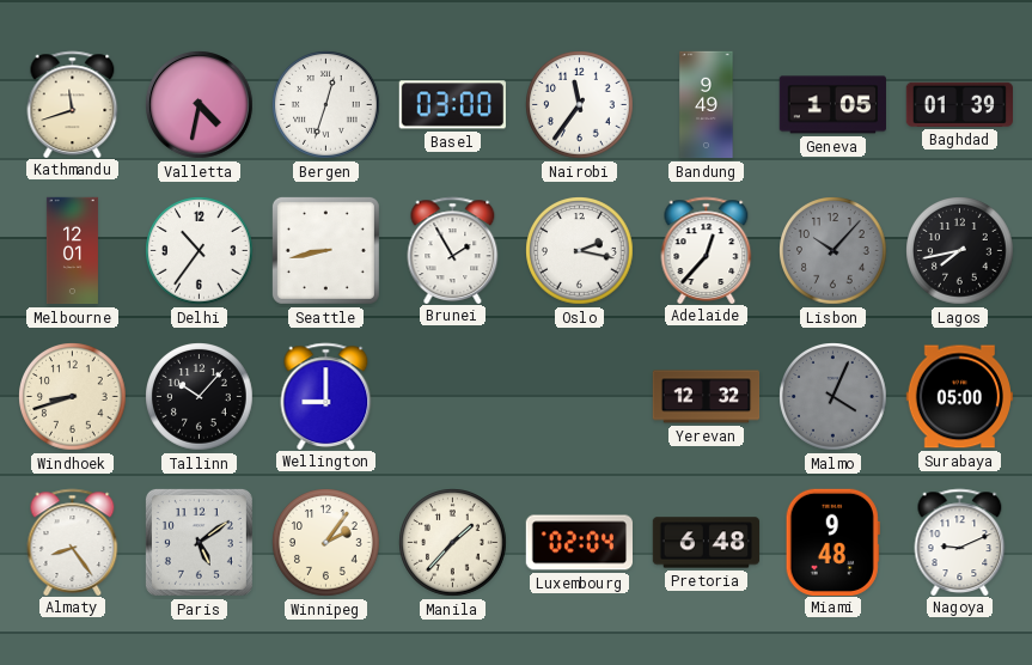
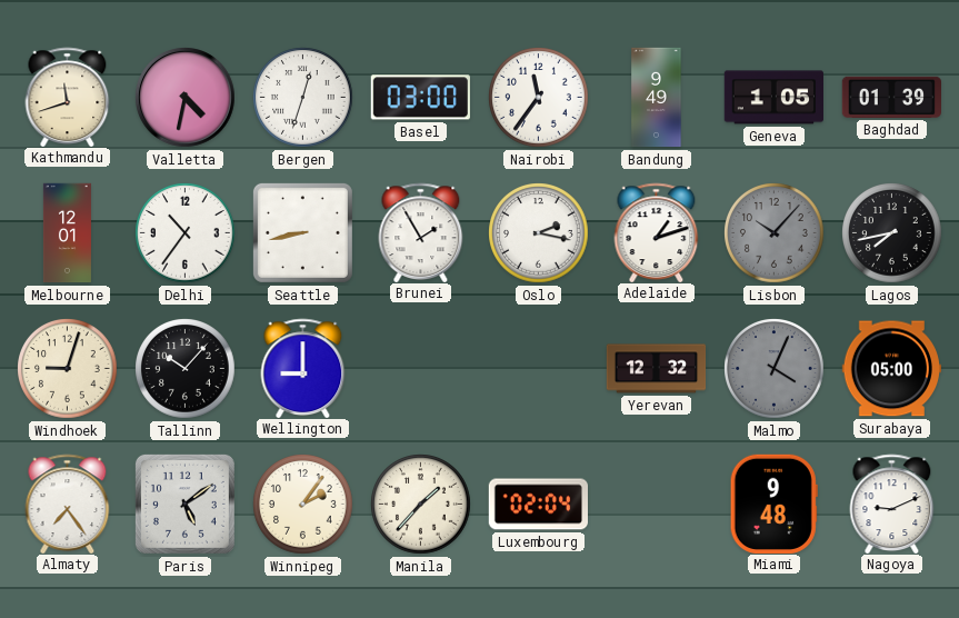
Adelaide: 12:37 -> 1:12
Windhoek: 8:42 -> 9:03
Almaty: 8:24 -> 7:24
Pretoria: 6:48 -> none
